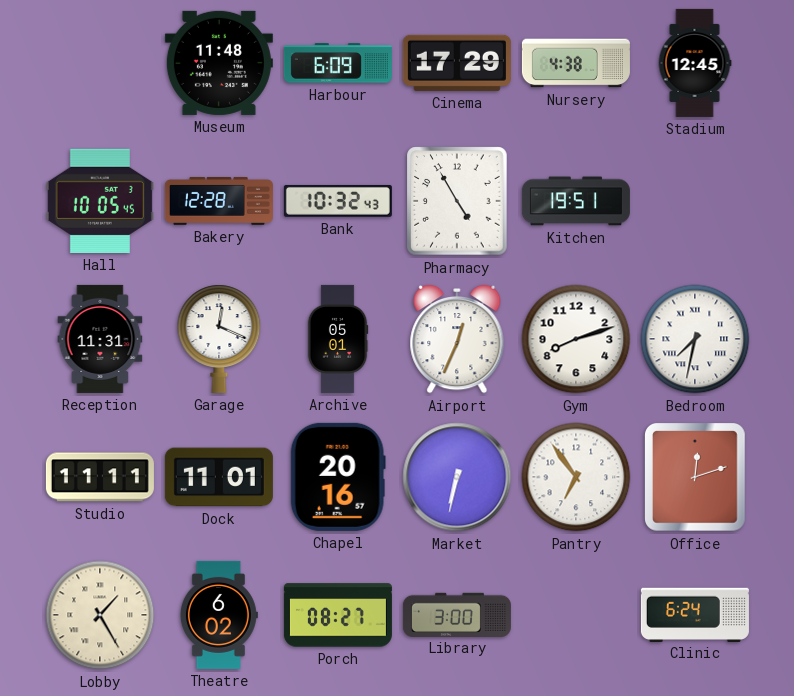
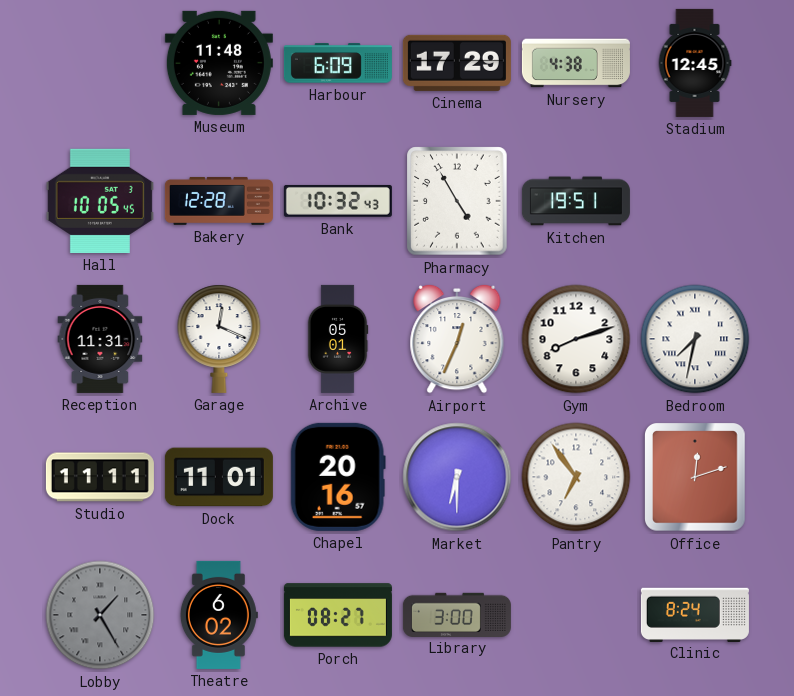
Market: 6:32 -> 6:30
Lobby dial: cream -> grey
Clinic: 6:24 -> 8:24
